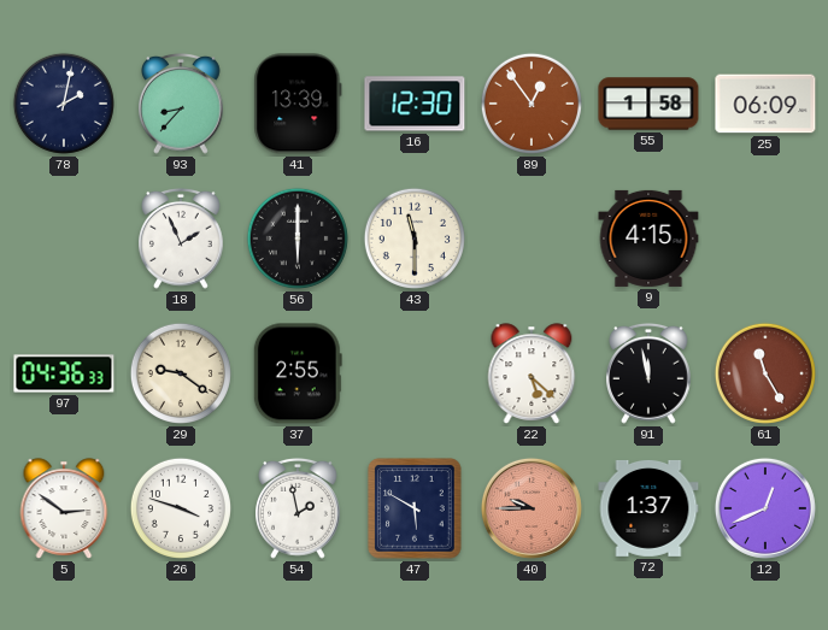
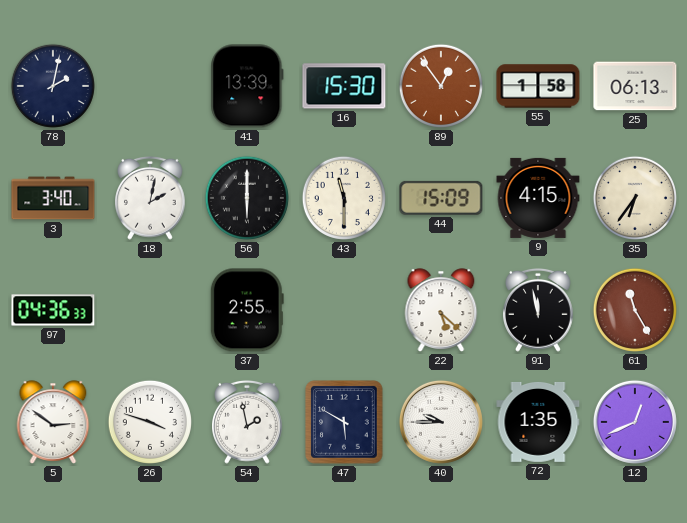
93: 8:37 -> none
16: 12:30 -> 15:30
25: 06:09 -> 06:13
3: none -> 3:40
18: 1:56 -> 2:02
44: none -> 15:09
35: none -> 6:36
29: 9:21 -> none
40 dial: salmon -> white
72: 1:37 -> 1:35
